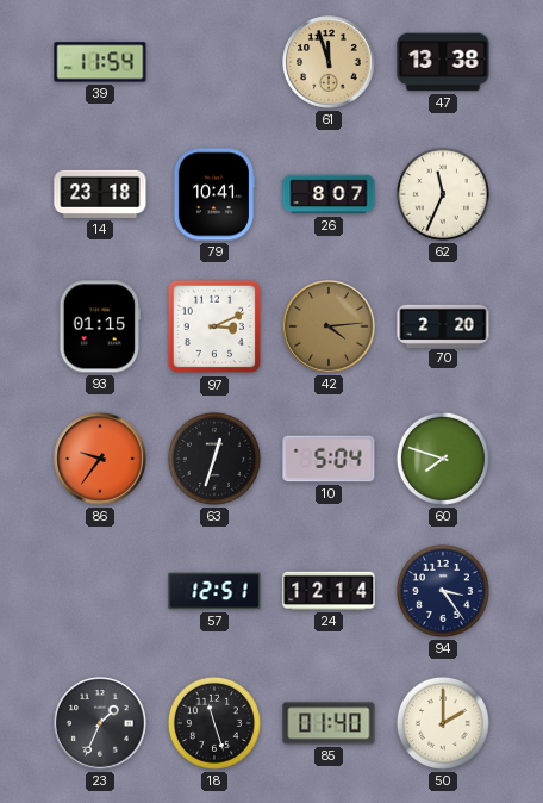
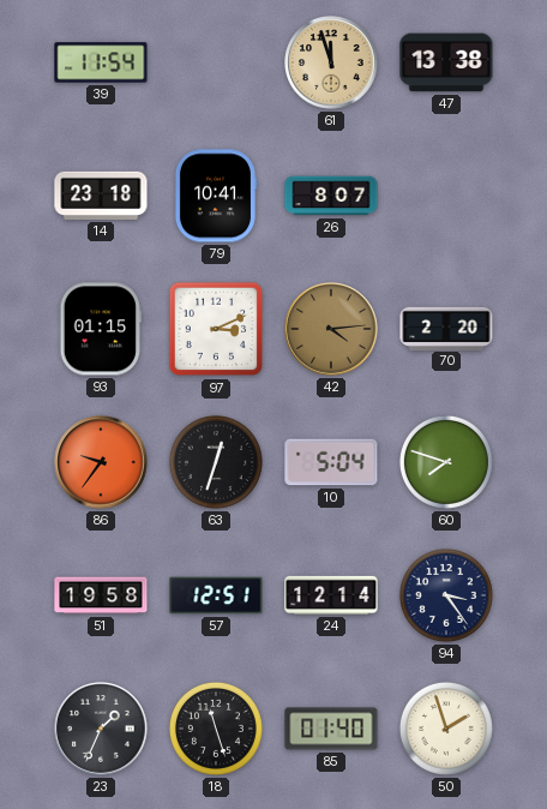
62: 11:34 -> none
51: none -> 19:58
50: 2:00 -> 1:57
